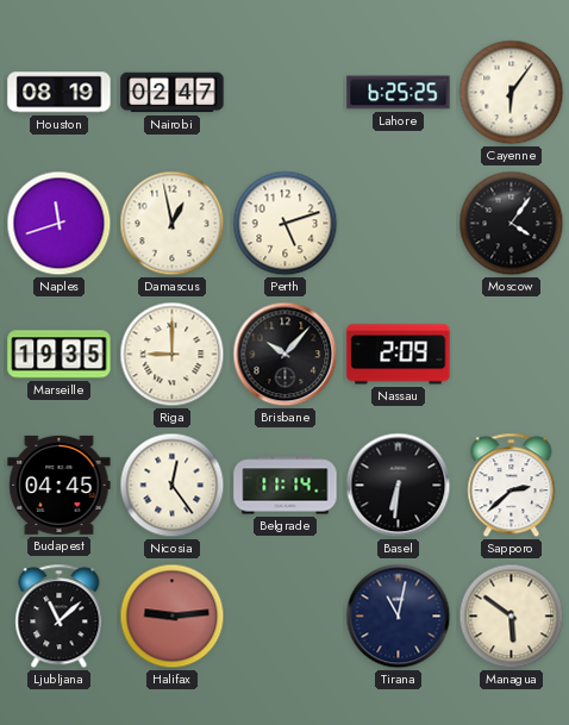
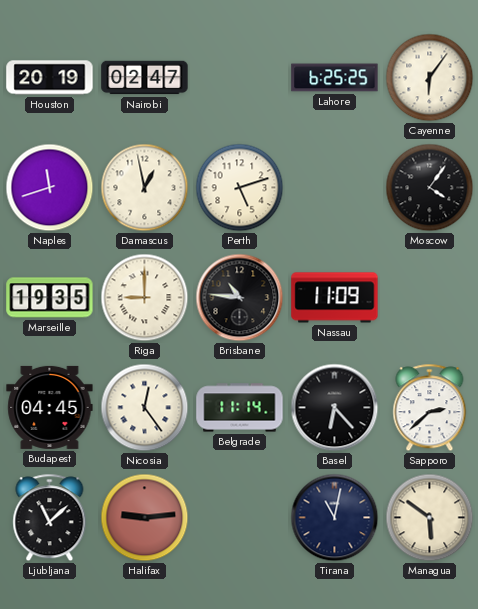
Houston: 08:19 -> 20:19
Brisbane: 10:07 -> 10:46
Nassau: 2:09 -> 11:09
Basel: 6:31 -> 6:23
